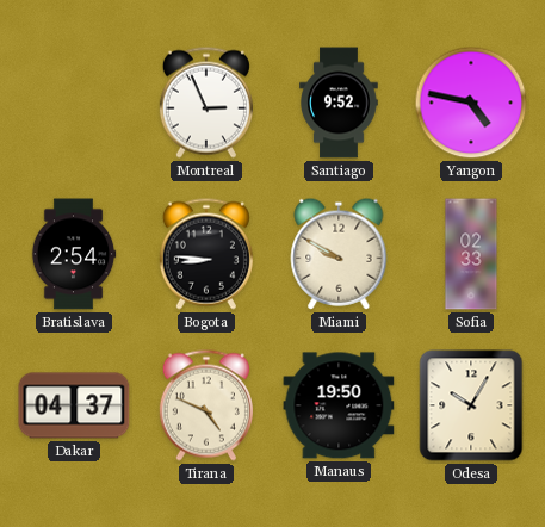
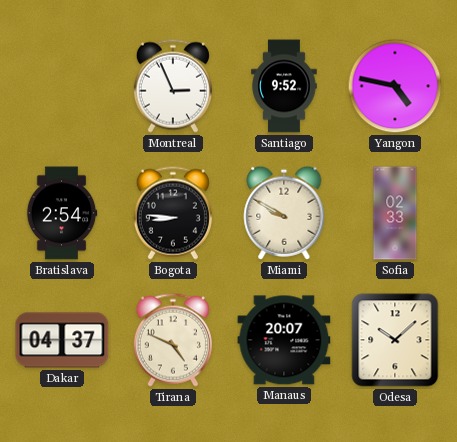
Manaus: 19:50 -> 20:07
Odesa: 10:05 -> 10:08
